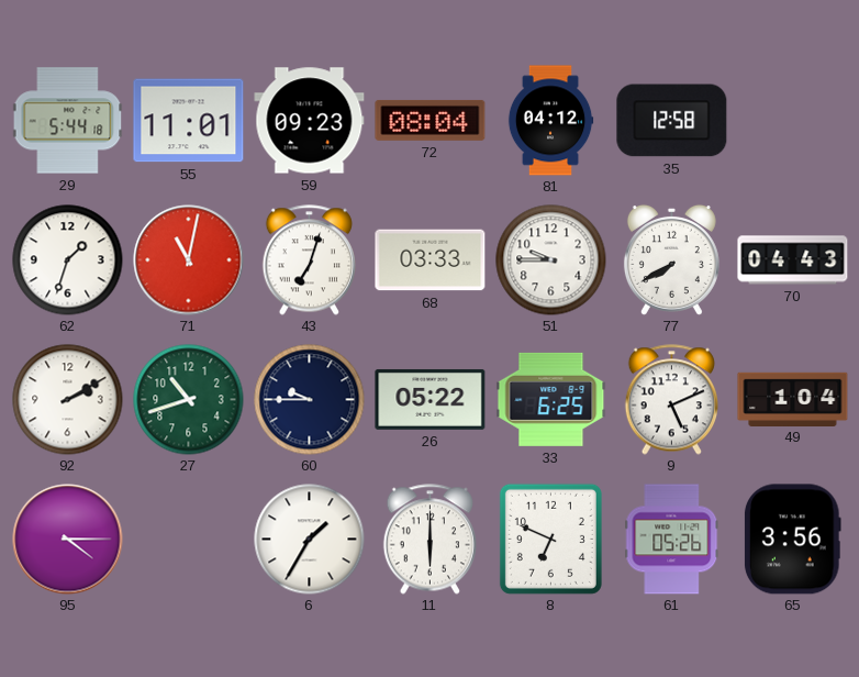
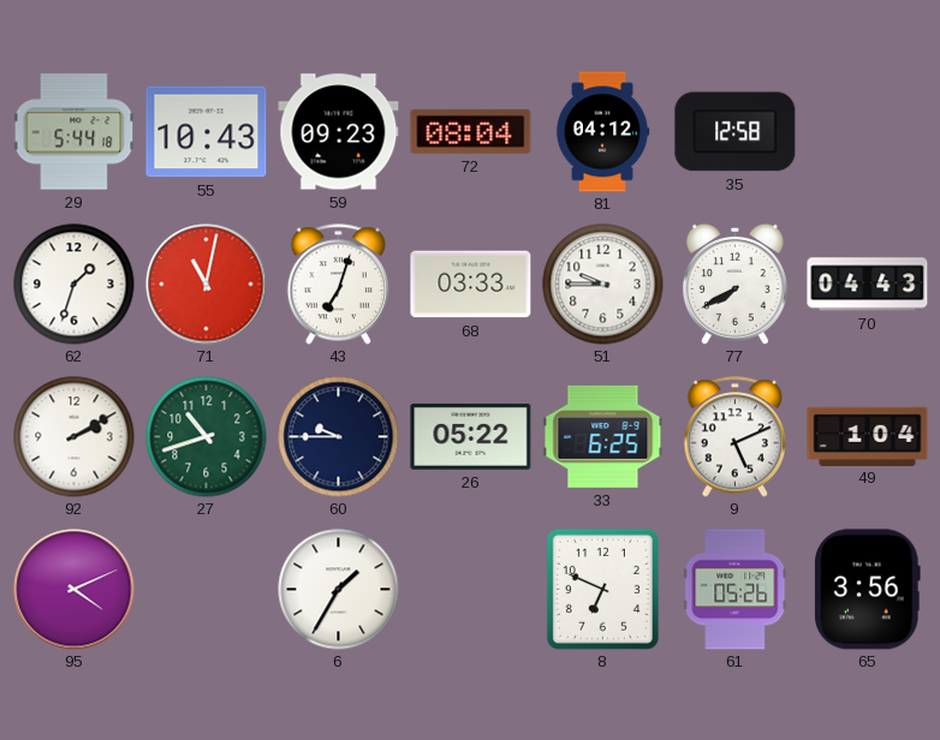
55: 11:01 -> 10:43
95: 4:15 -> 4:11
11: 6:00 -> none
